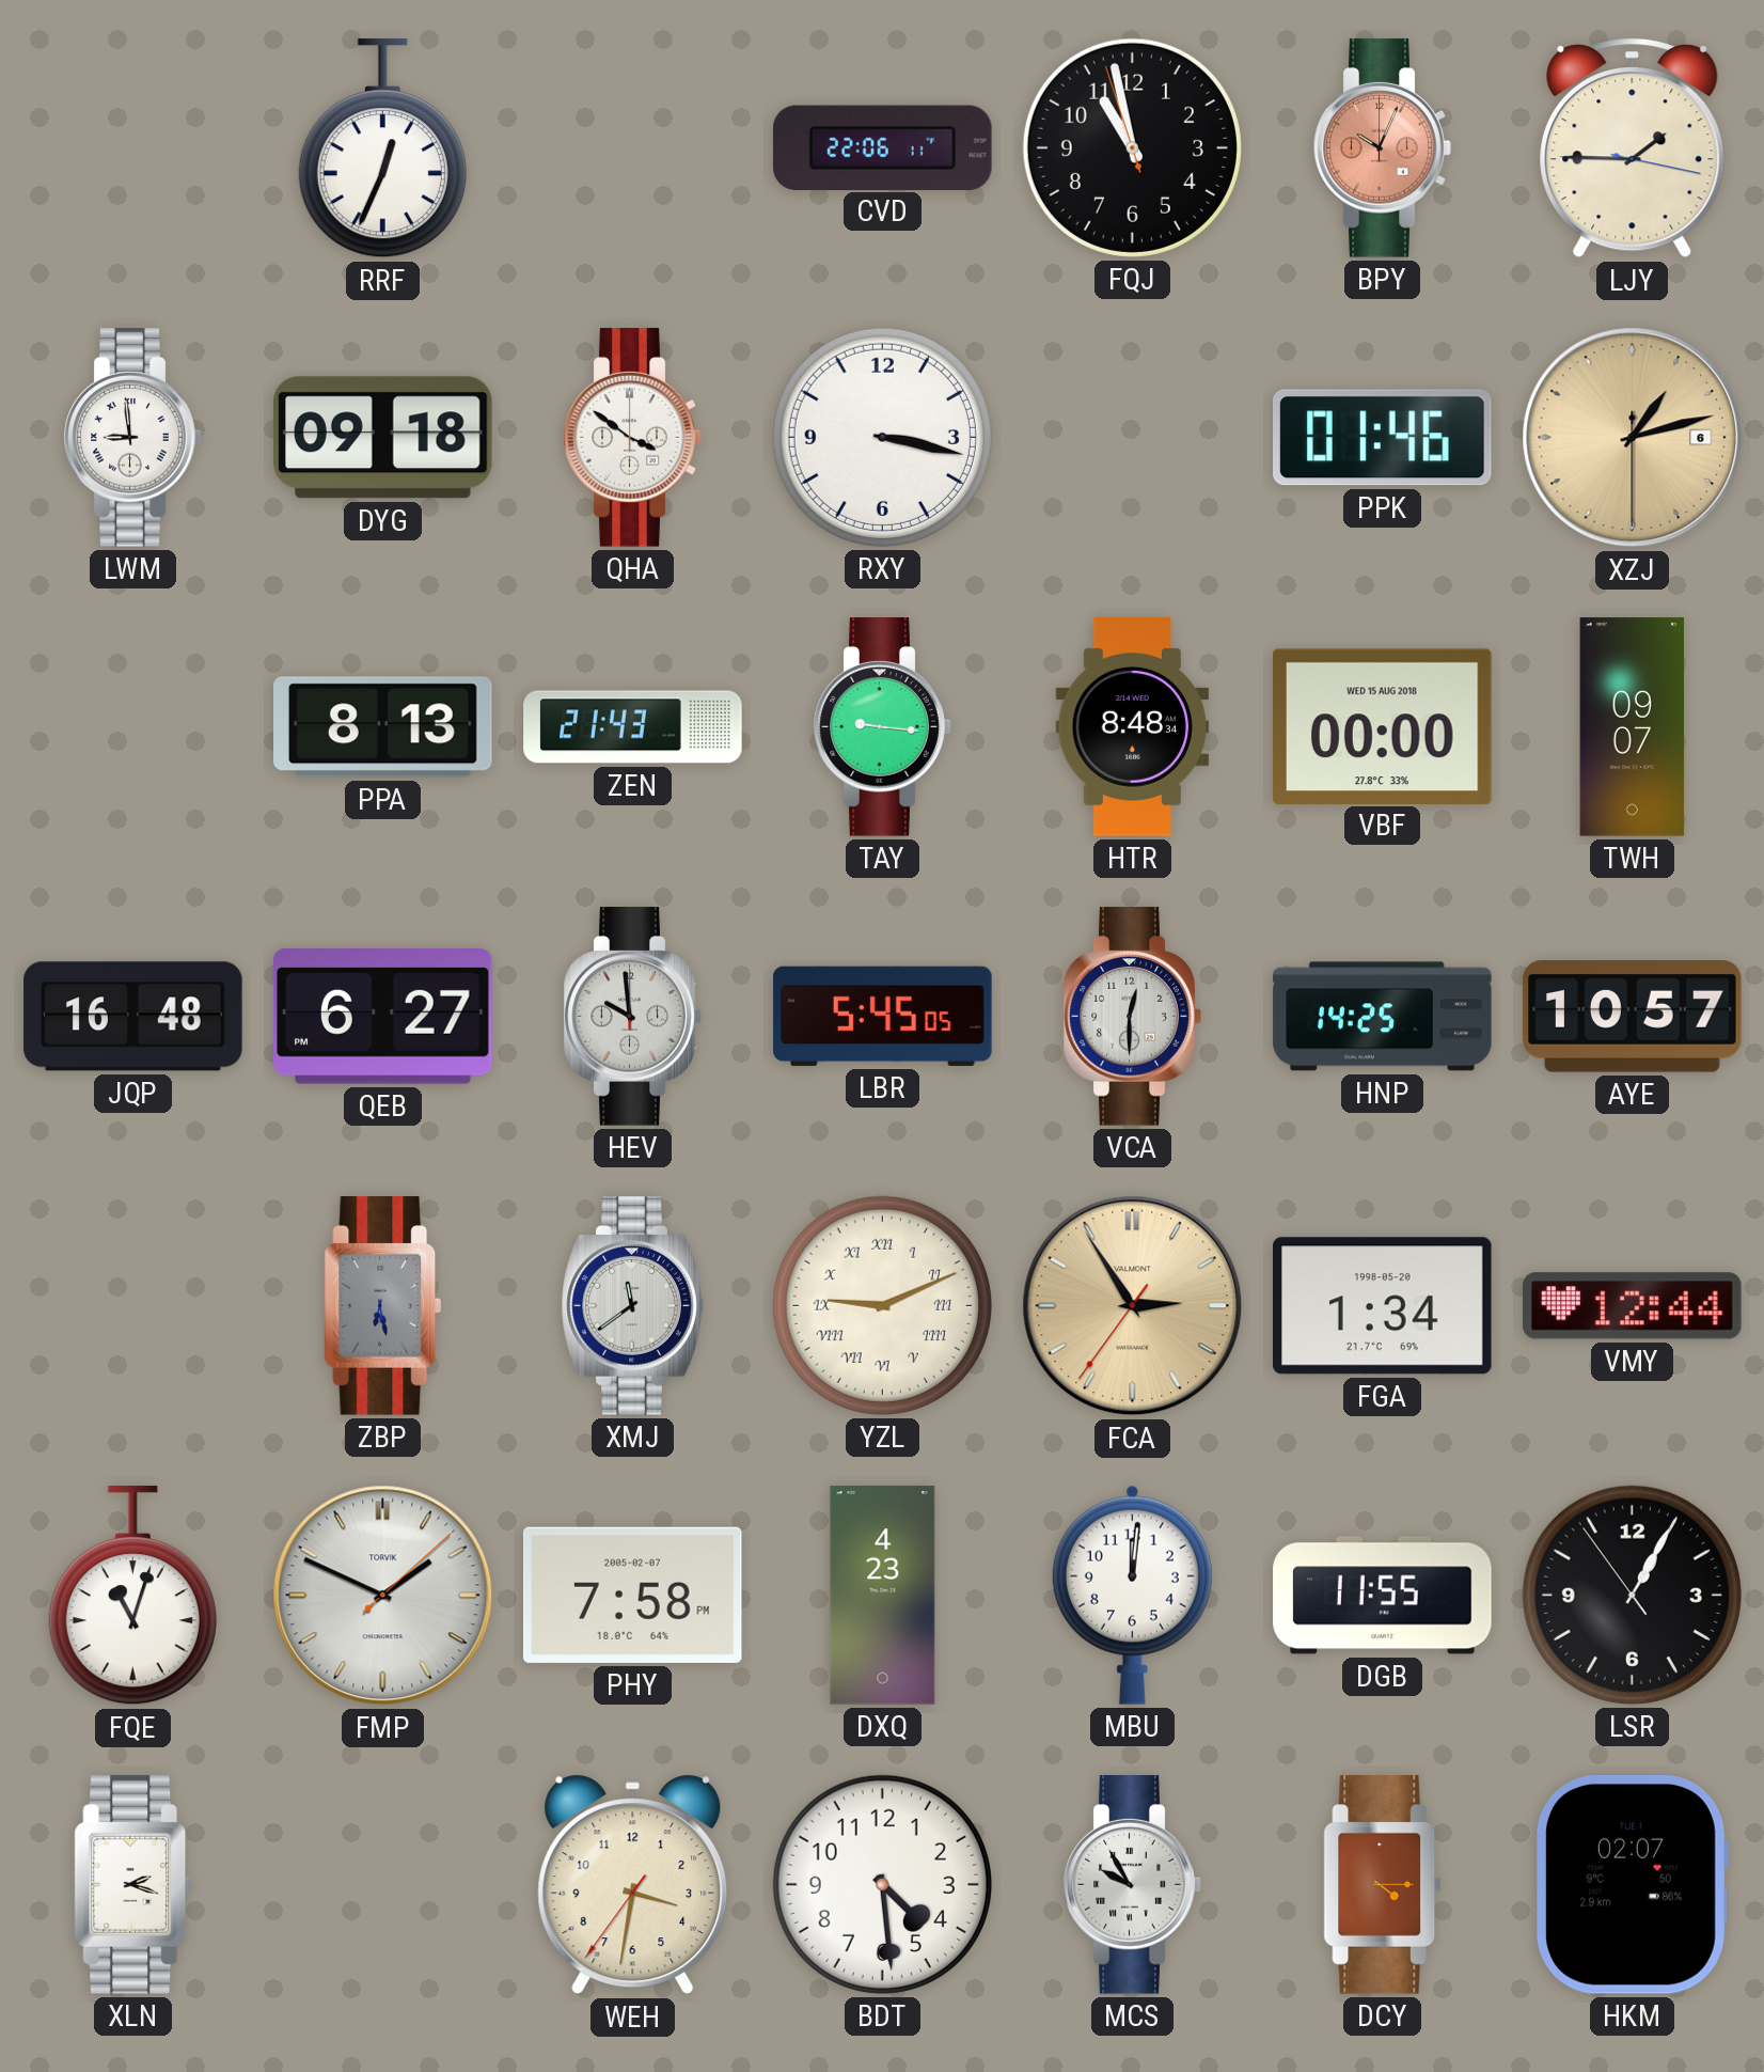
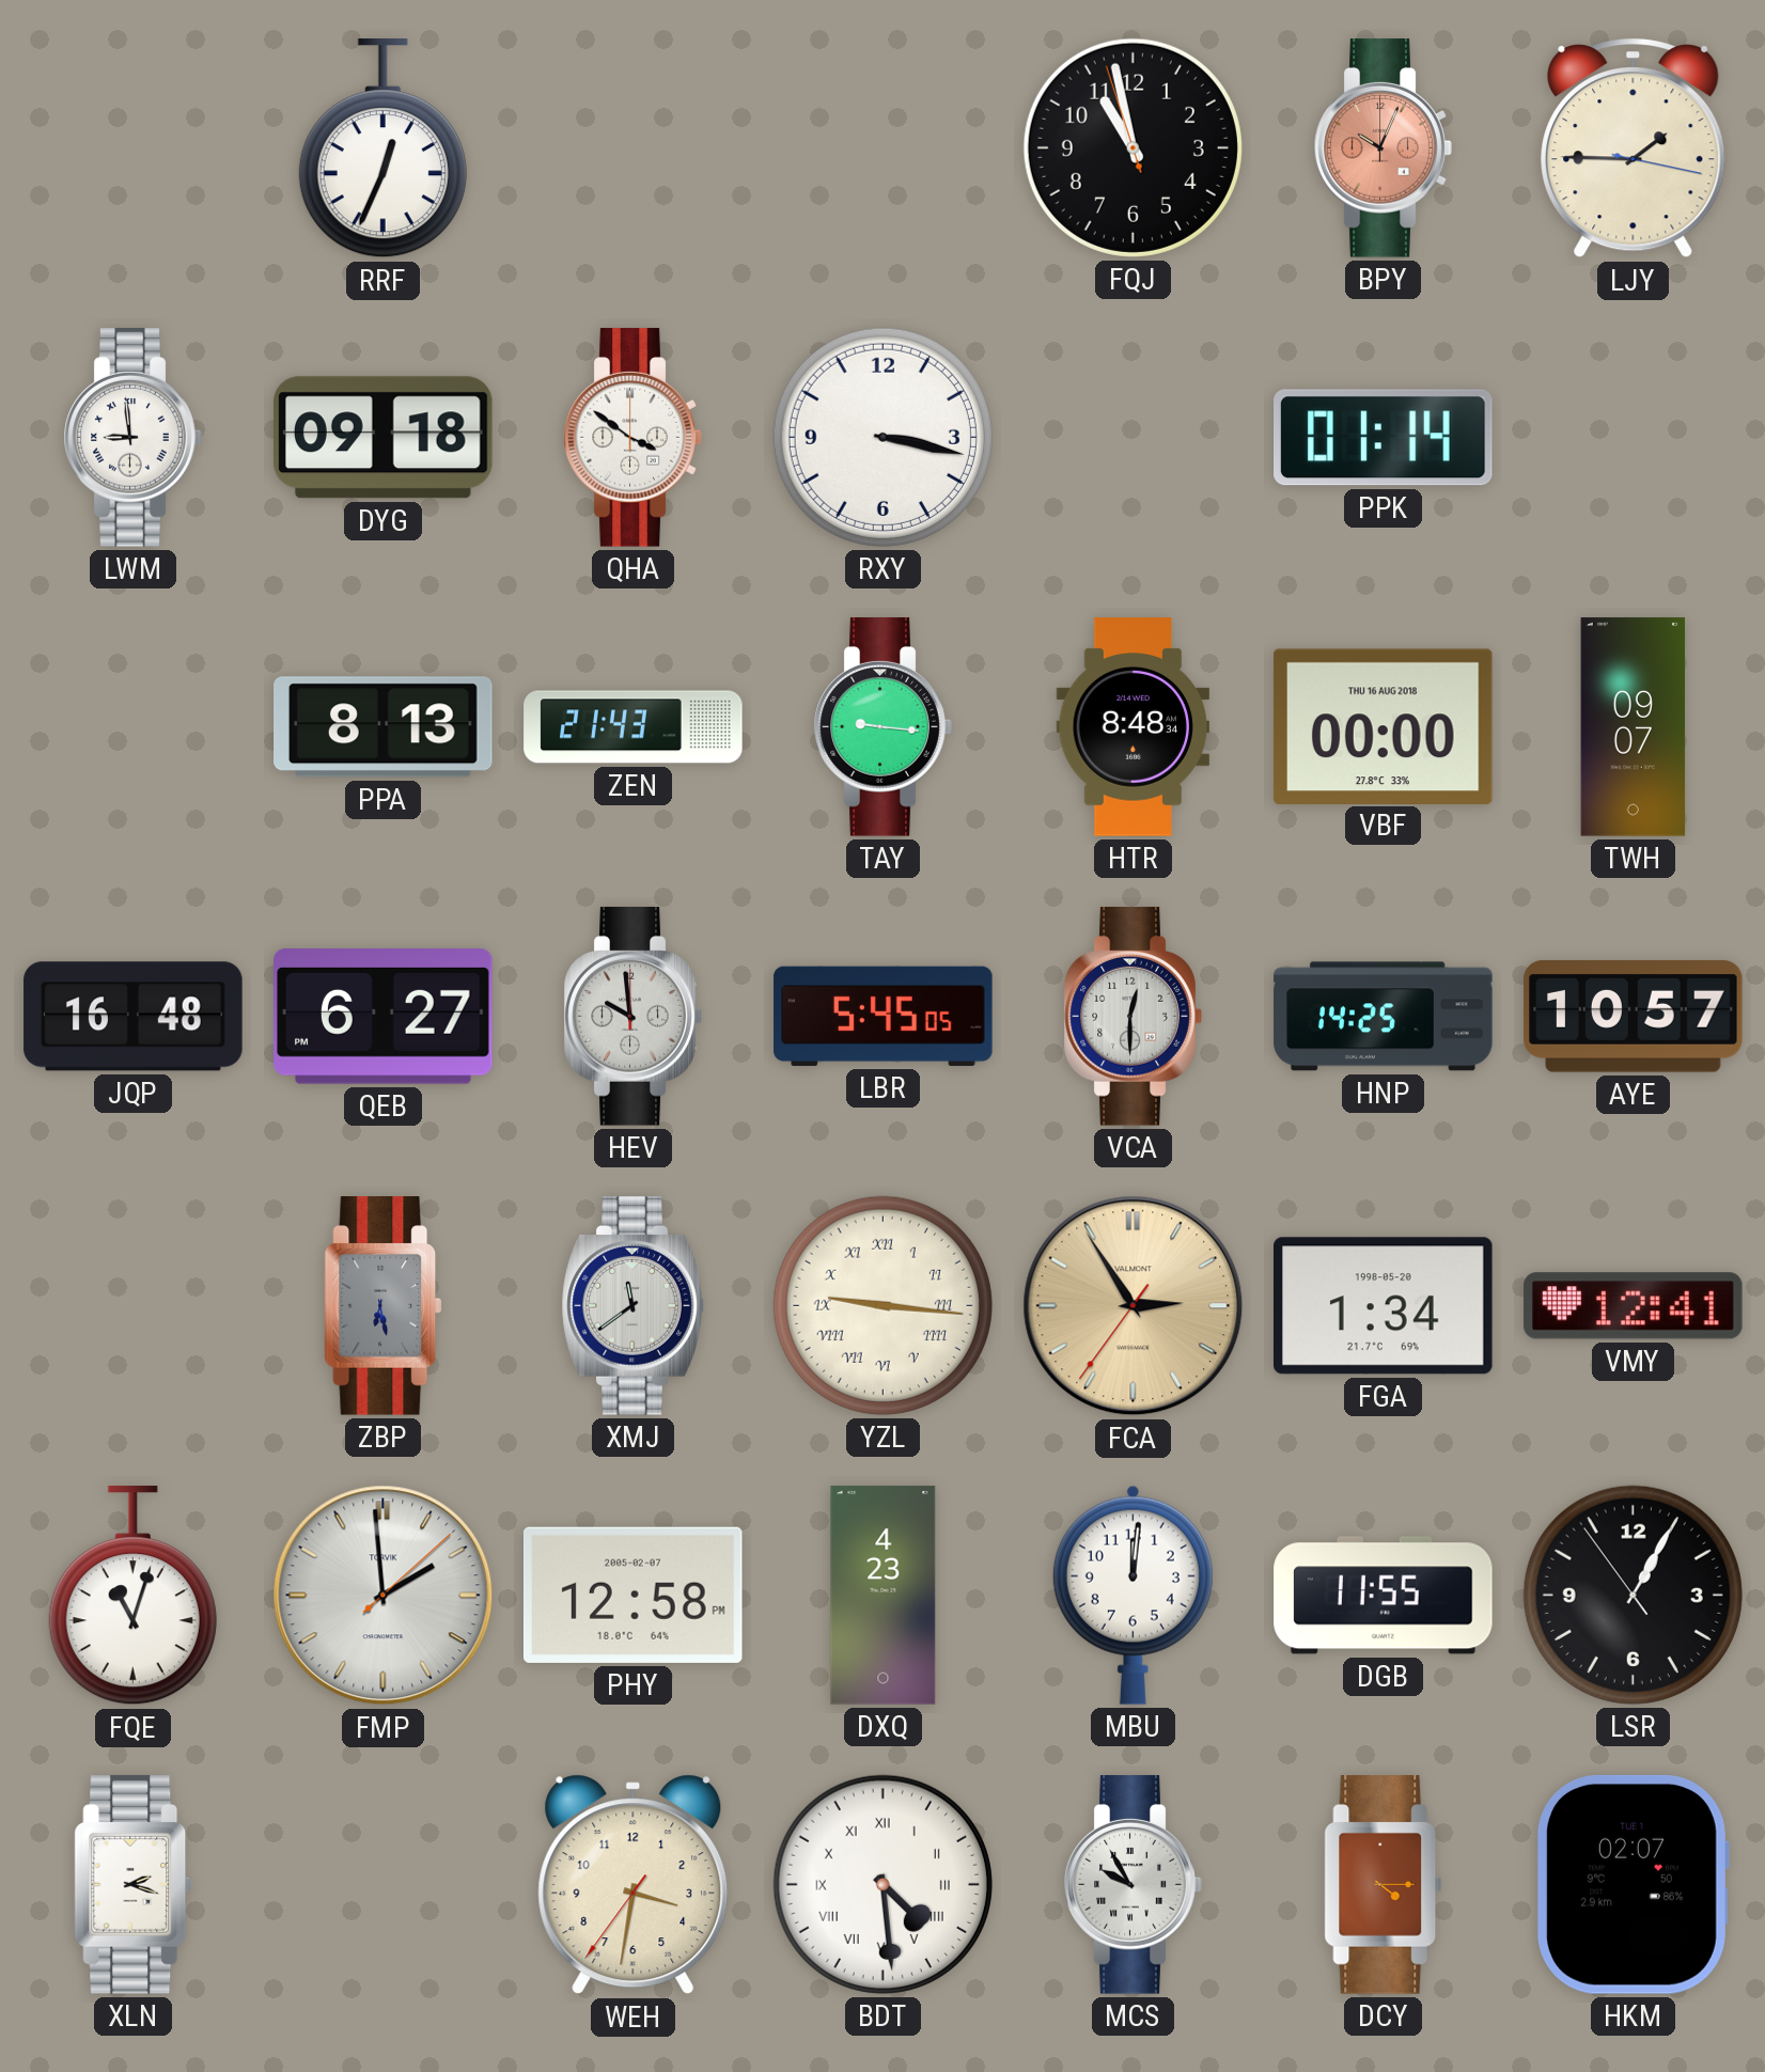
CVD: 22:06 -> none
PPK: 01:46 -> 01:14
XZJ: 1:12 -> none
VBF date: WED 15 AUG 2018 -> THU 16 AUG 2018
YZL: 9:11 -> 9:16
VMY: 12:44 -> 12:41
FMP: 1:49 -> 1:59
PHY: 7:58 -> 12:58
BDT numerals: Arabic -> Roman
